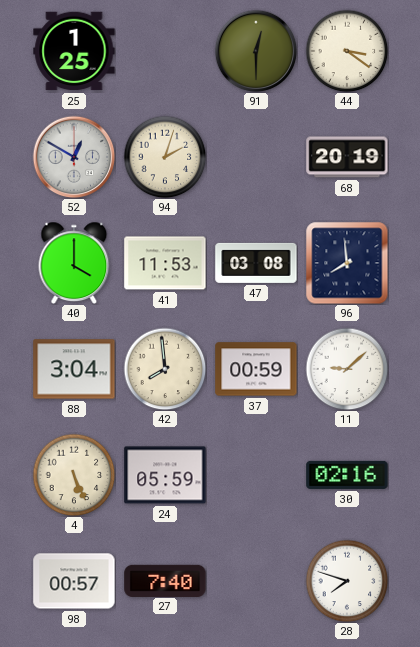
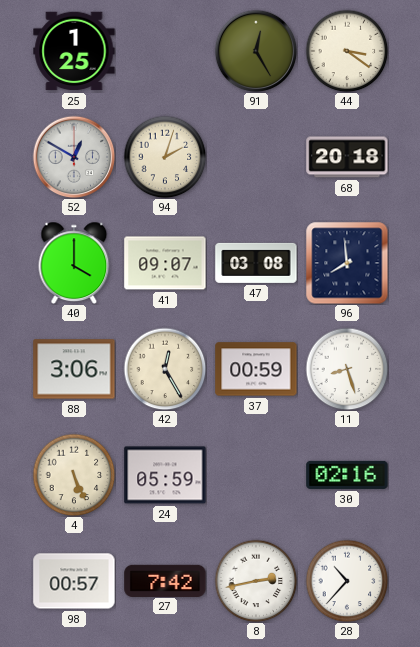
91: 12:30 -> 12:25
68: 20:19 -> 20:18
41: 11:53 -> 09:07
88: 3:04 -> 3:06
42: 7:59 -> 12:25
11: 9:08 -> 8:27
27: 7:40 -> 7:42
8: none -> 2:43
28: 7:48 -> 10:37
